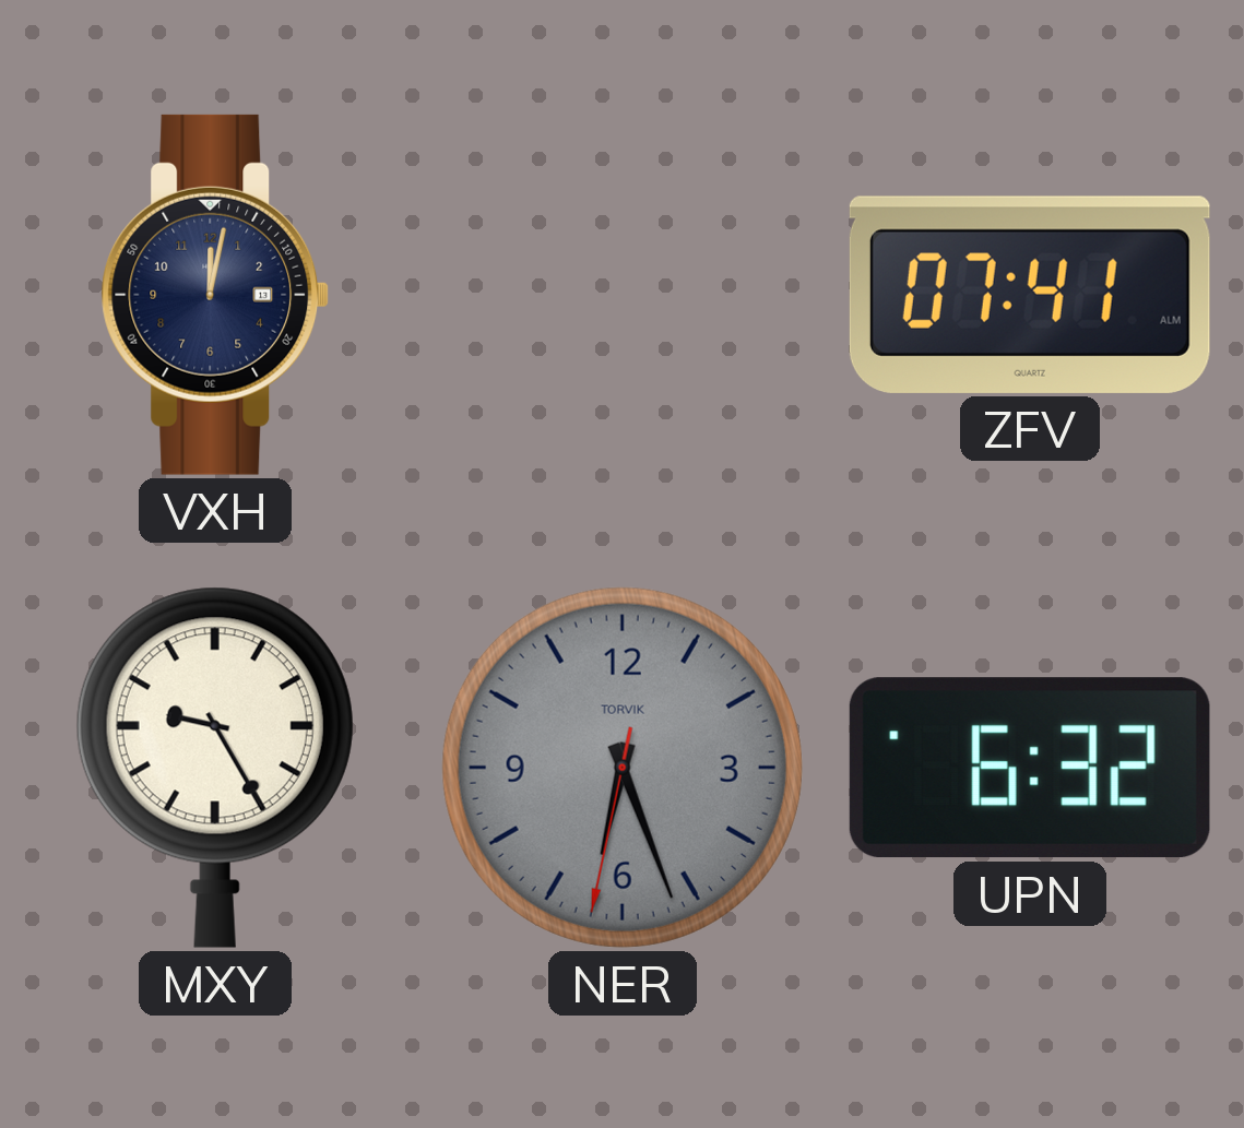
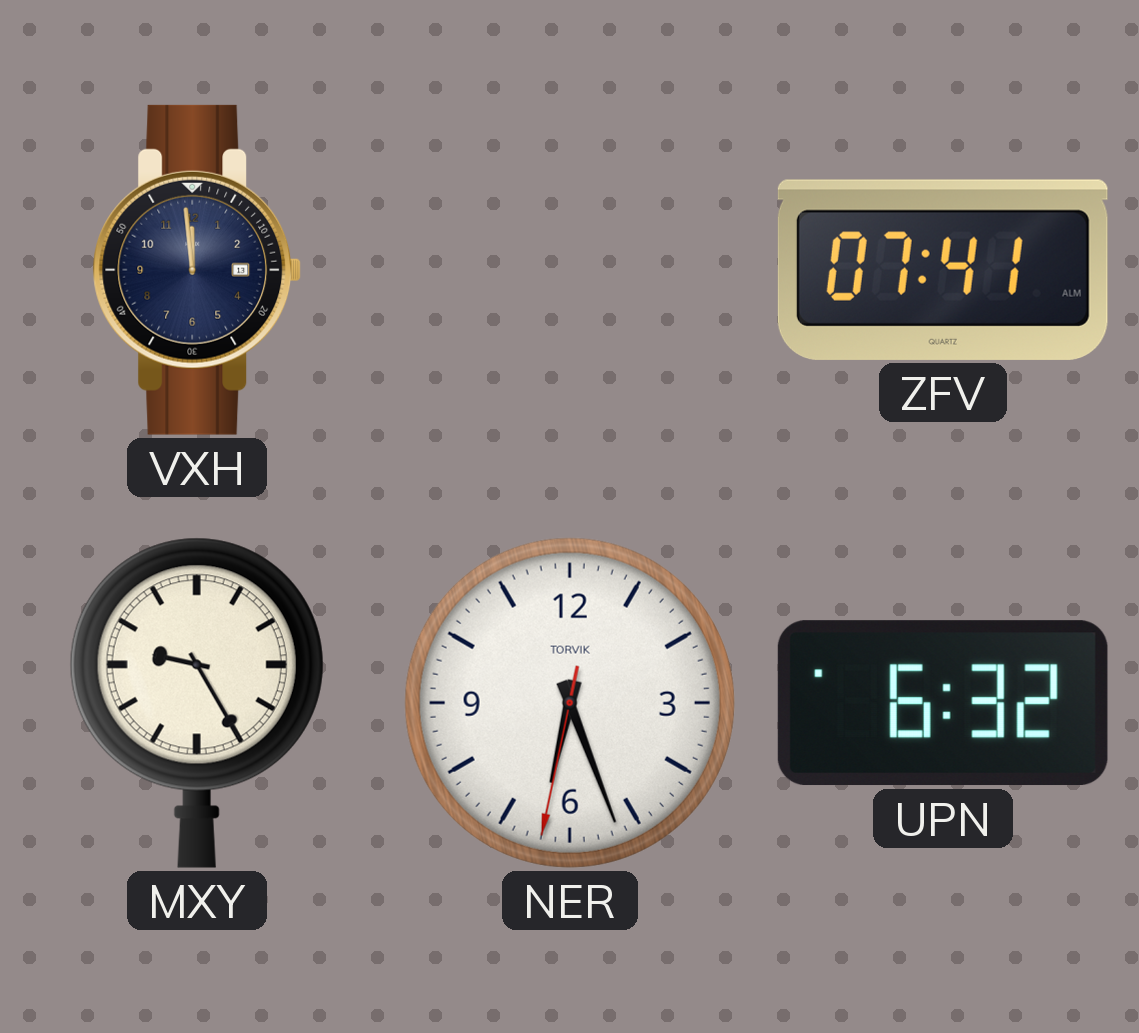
VXH: 12:02 -> 11:59
NER dial: grey -> white
